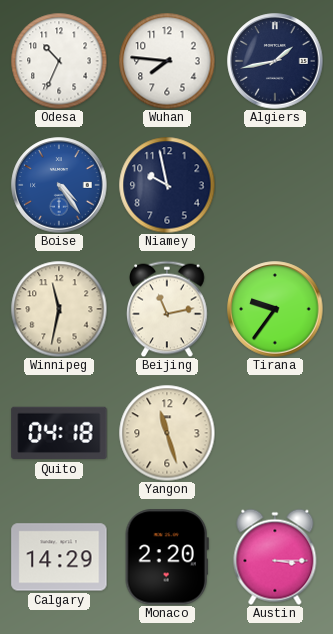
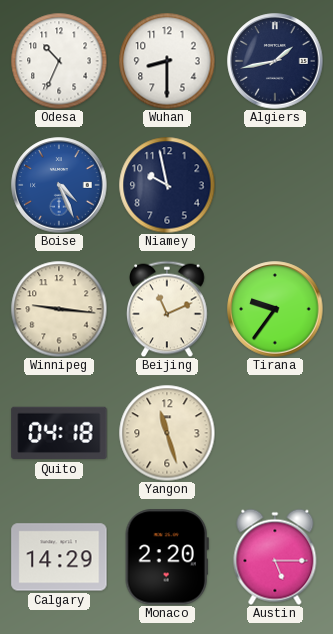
Wuhan: 7:46 -> 8:30
Boise: 4:24 -> 4:26
Winnipeg: 11:32 -> 9:16
Beijing: 11:13 -> 11:11
Austin: 3:15 -> 5:15
